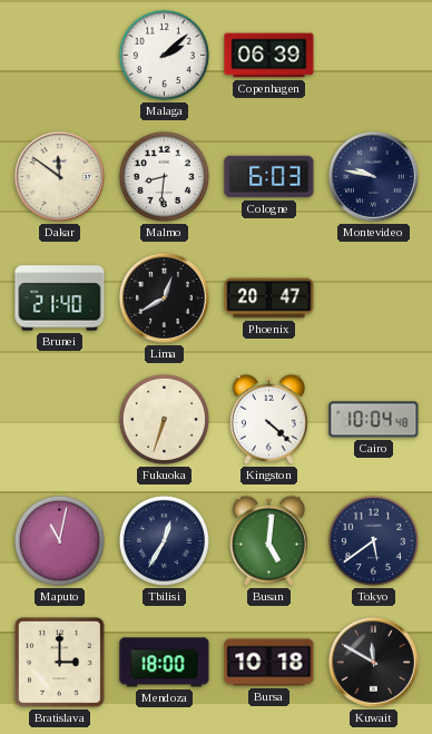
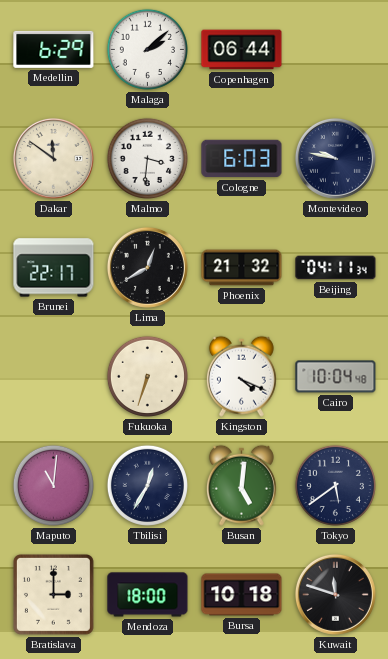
Medellin: none -> 6:29
Copenhagen: 06:39 -> 06:44
Malmo: 8:31 -> 3:31
Brunei: 21:40 -> 22:17
Phoenix: 20:47 -> 21:32
Beijing: none -> 04:11
Kingston: 4:22 -> 4:19
Maputo: 11:02 -> 11:01
Kuwait: 11:50 -> 11:48
